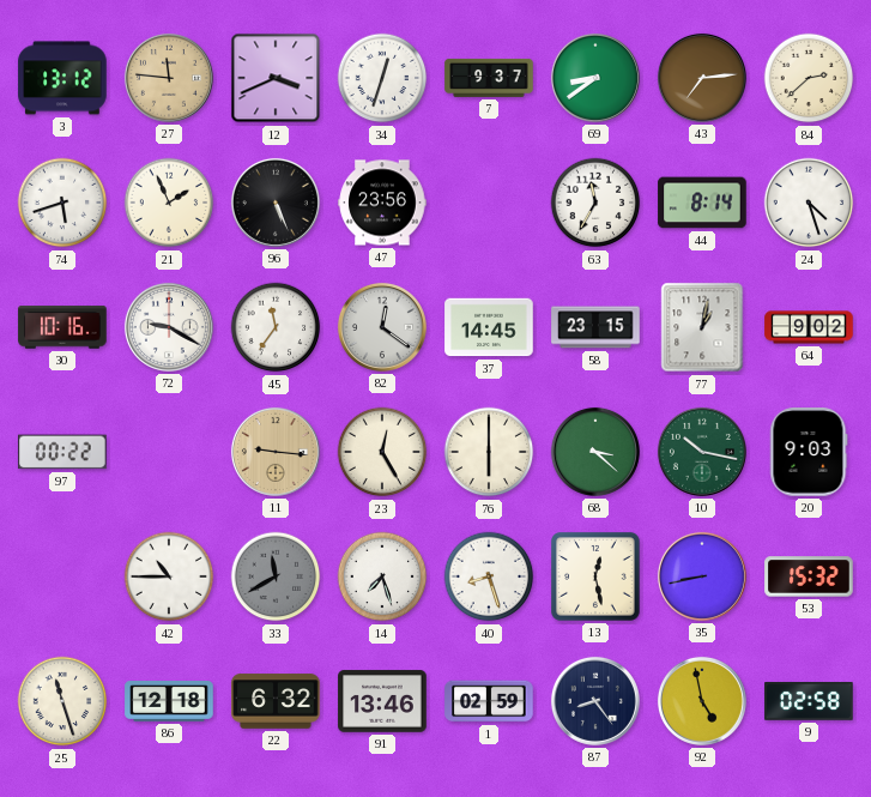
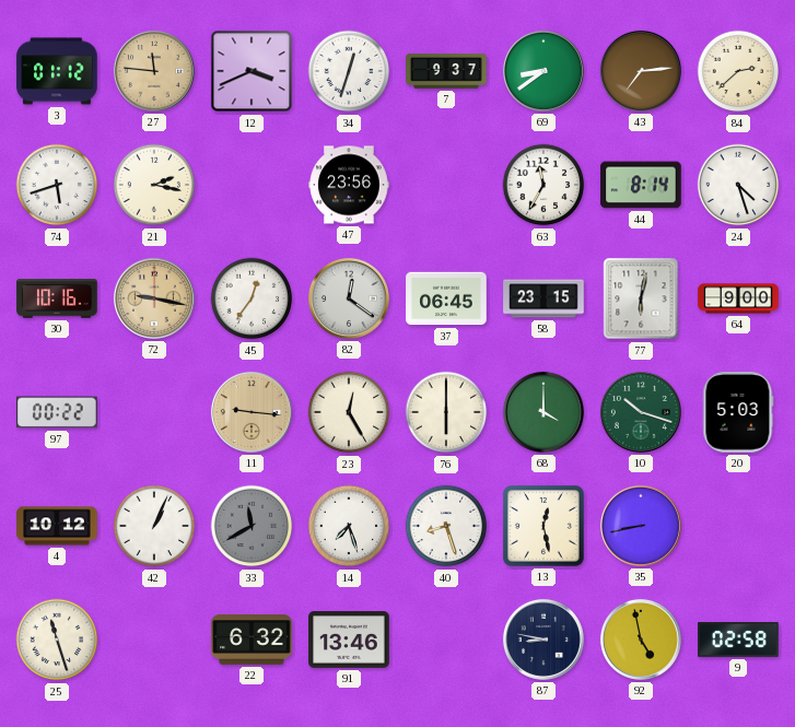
3: 13:12 -> 01:12
21: 1:56 -> 2:17
96: 5:26 -> none
72: 9:20 -> 9:17
72 dial: white -> champagne
45: 11:36 -> 12:36
37: 14:45 -> 06:45
77: 1:02 -> 6:02
64: 9:02 -> 9:00
68: 3:22 -> 4:00
10: 10:17 -> 10:18
20: 9:03 -> 5:03
4: none -> 10:12
42: 10:45 -> 1:04
53: 15:32 -> none
86: 12:18 -> none
1: 02:59 -> none
87: 8:24 -> 8:47
